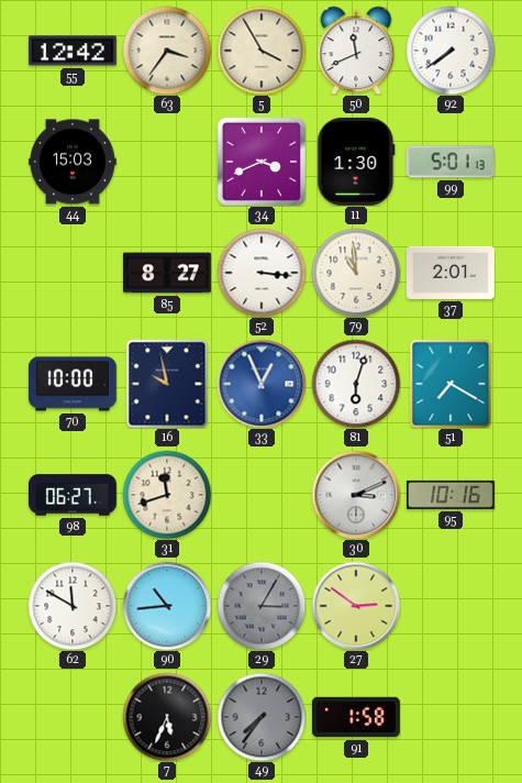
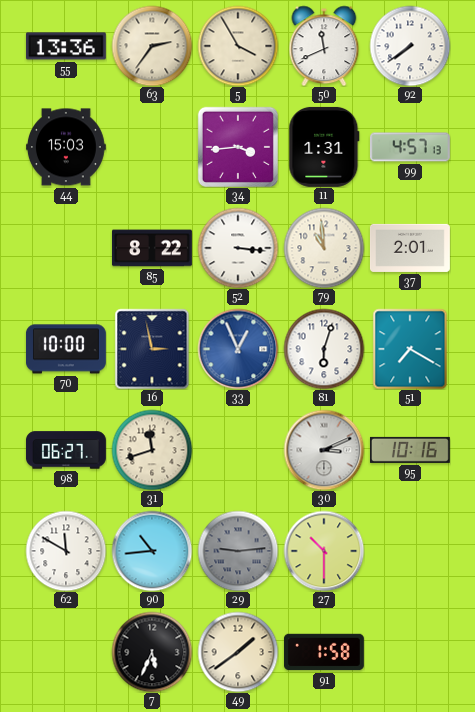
55: 12:42 -> 13:36
63: 3:36 -> 2:36
34: 3:41 -> 3:44
11: 1:30 -> 1:31
99: 5:01 -> 4:57
85: 8:27 -> 8:22
16: 9:58 -> 2:58
29: 3:05 -> 9:14
27: 2:51 -> 10:30
49: 7:36 -> 1:39
49 dial: grey -> cream
